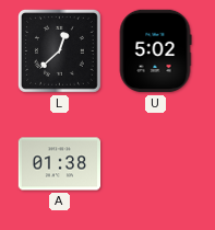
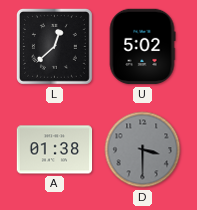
D: none -> 3:30
